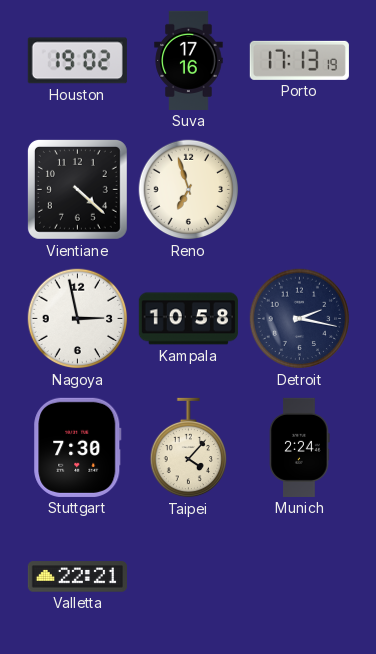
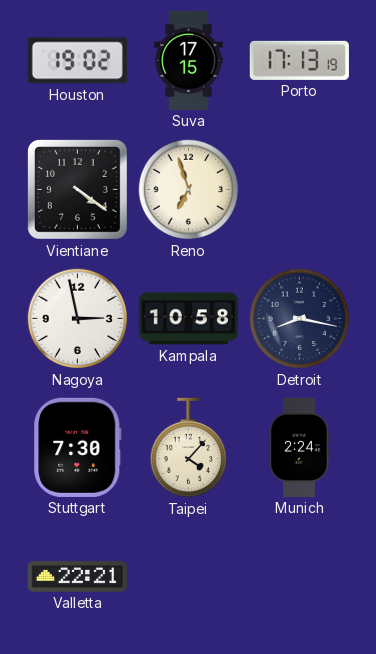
Suva: 17:16 -> 17:15
Vientiane: 4:22 -> 4:21
Detroit: 2:17 -> 8:17
